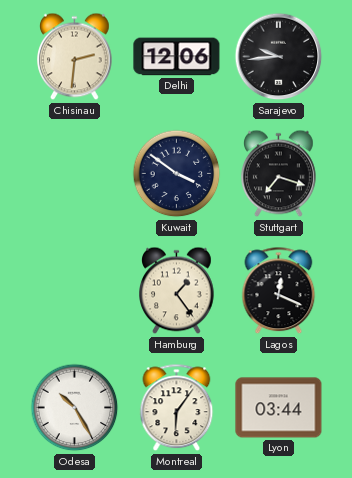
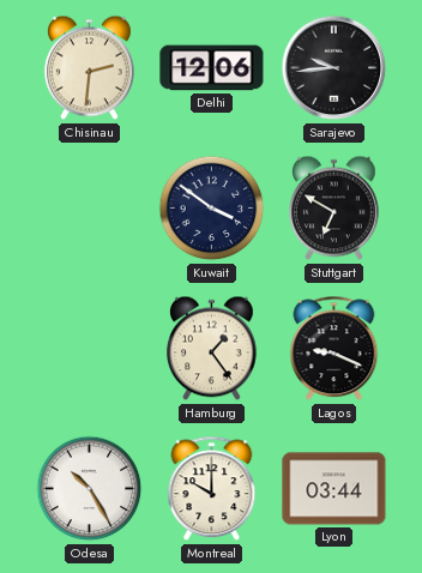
Stuttgart: 7:18 -> 6:50
Lagos: 12:19 -> 9:19
Montreal: 6:06 -> 10:00
